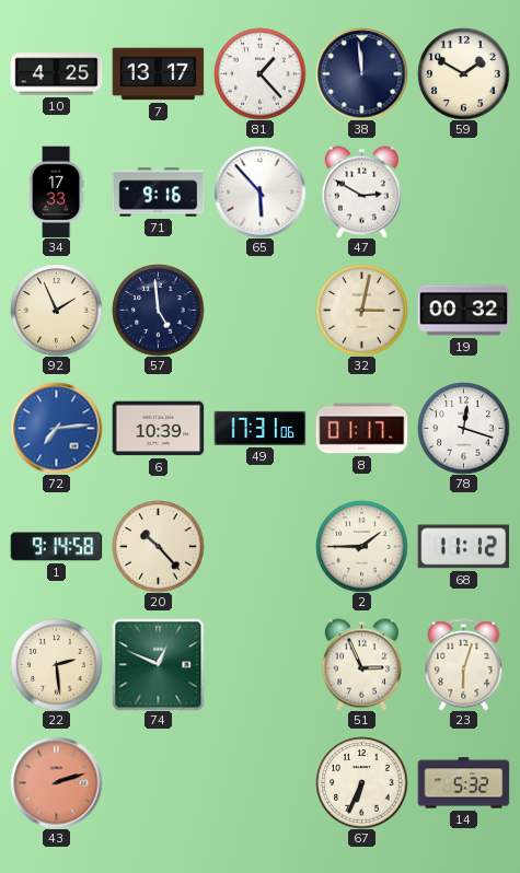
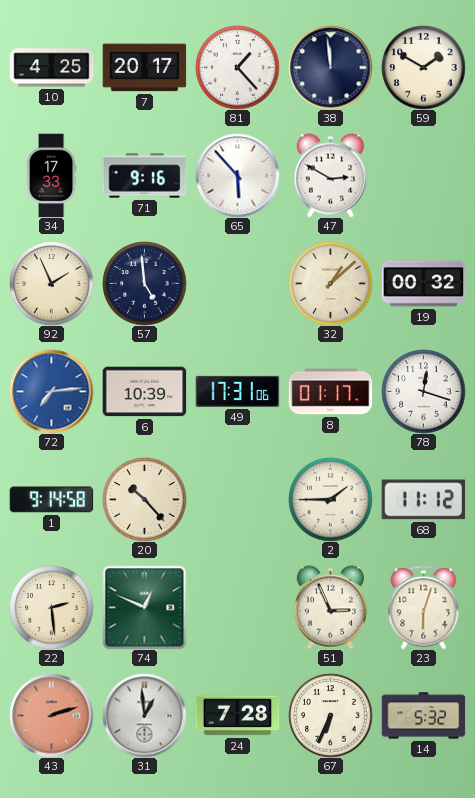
7: 13:17 -> 20:17
32: 3:02 -> 1:08
31: none -> 12:59
24: none -> 7:28
